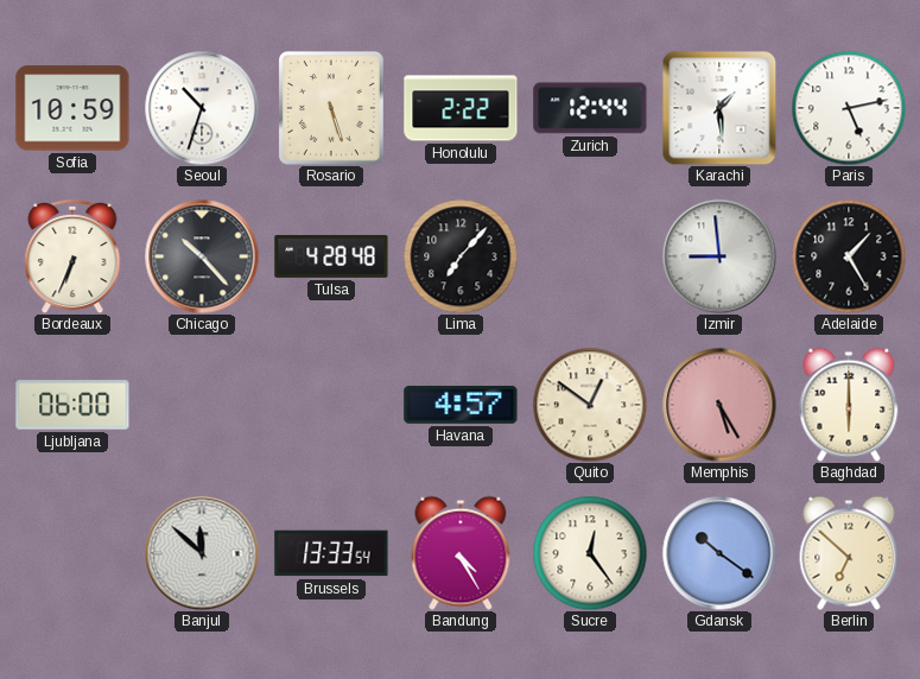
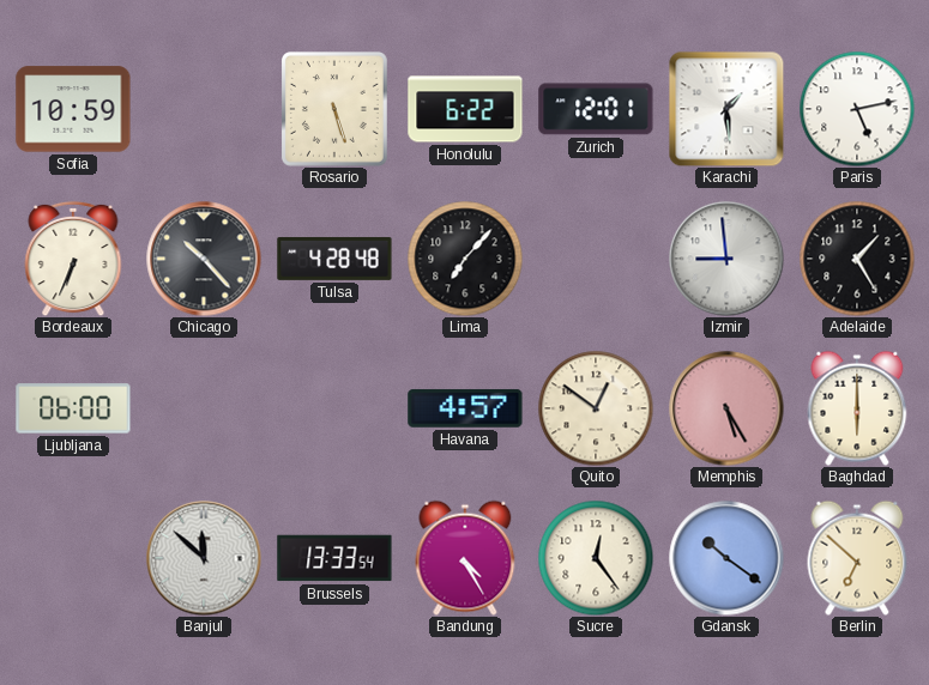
Seoul: 10:33 -> none
Honolulu: 2:22 -> 6:22
Zurich: 12:44 -> 12:01
